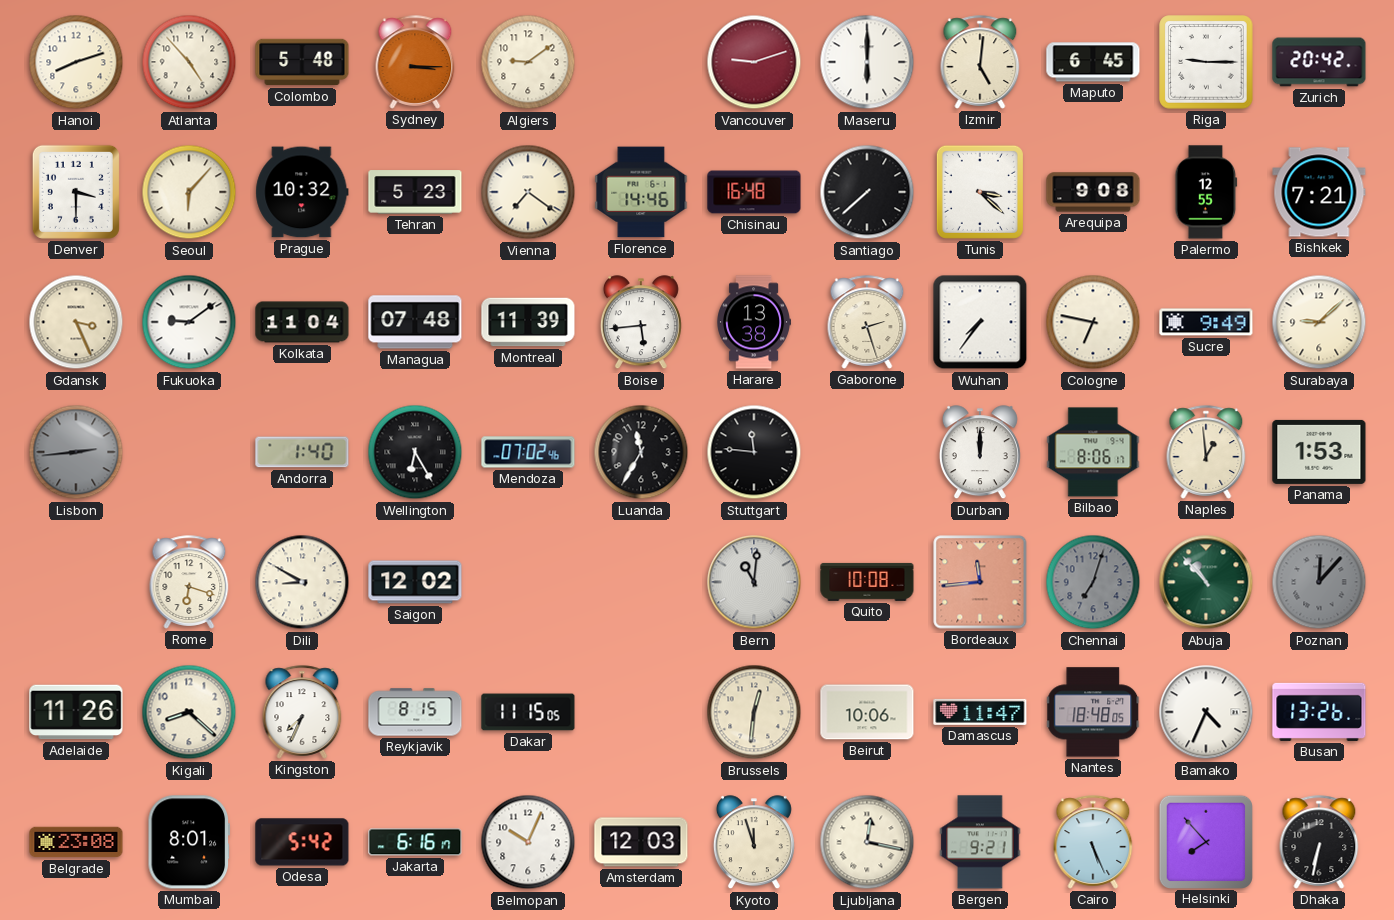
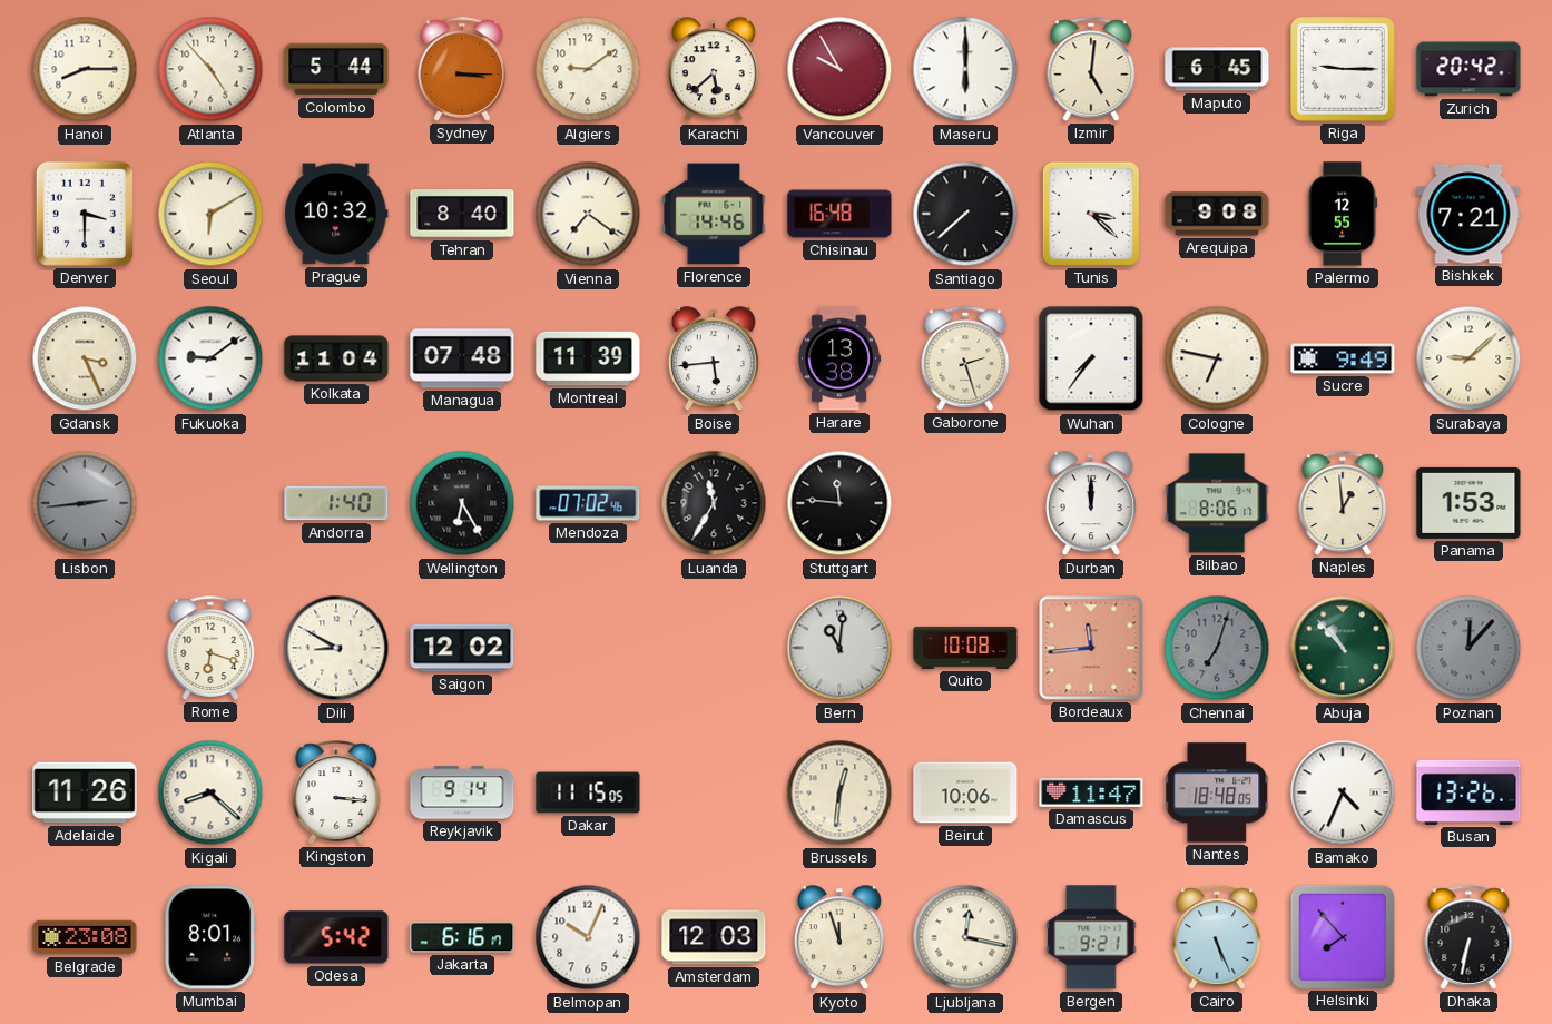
Hanoi: 8:12 -> 8:15
Colombo: 5:48 -> 5:44
Karachi: none -> 5:38
Vancouver: 9:12 -> 9:55
Seoul: 6:07 -> 6:10
Tehran: 5:23 -> 8:40
Kingston: 7:34 -> 3:16
Reykjavik: 8:15 -> 9:14
